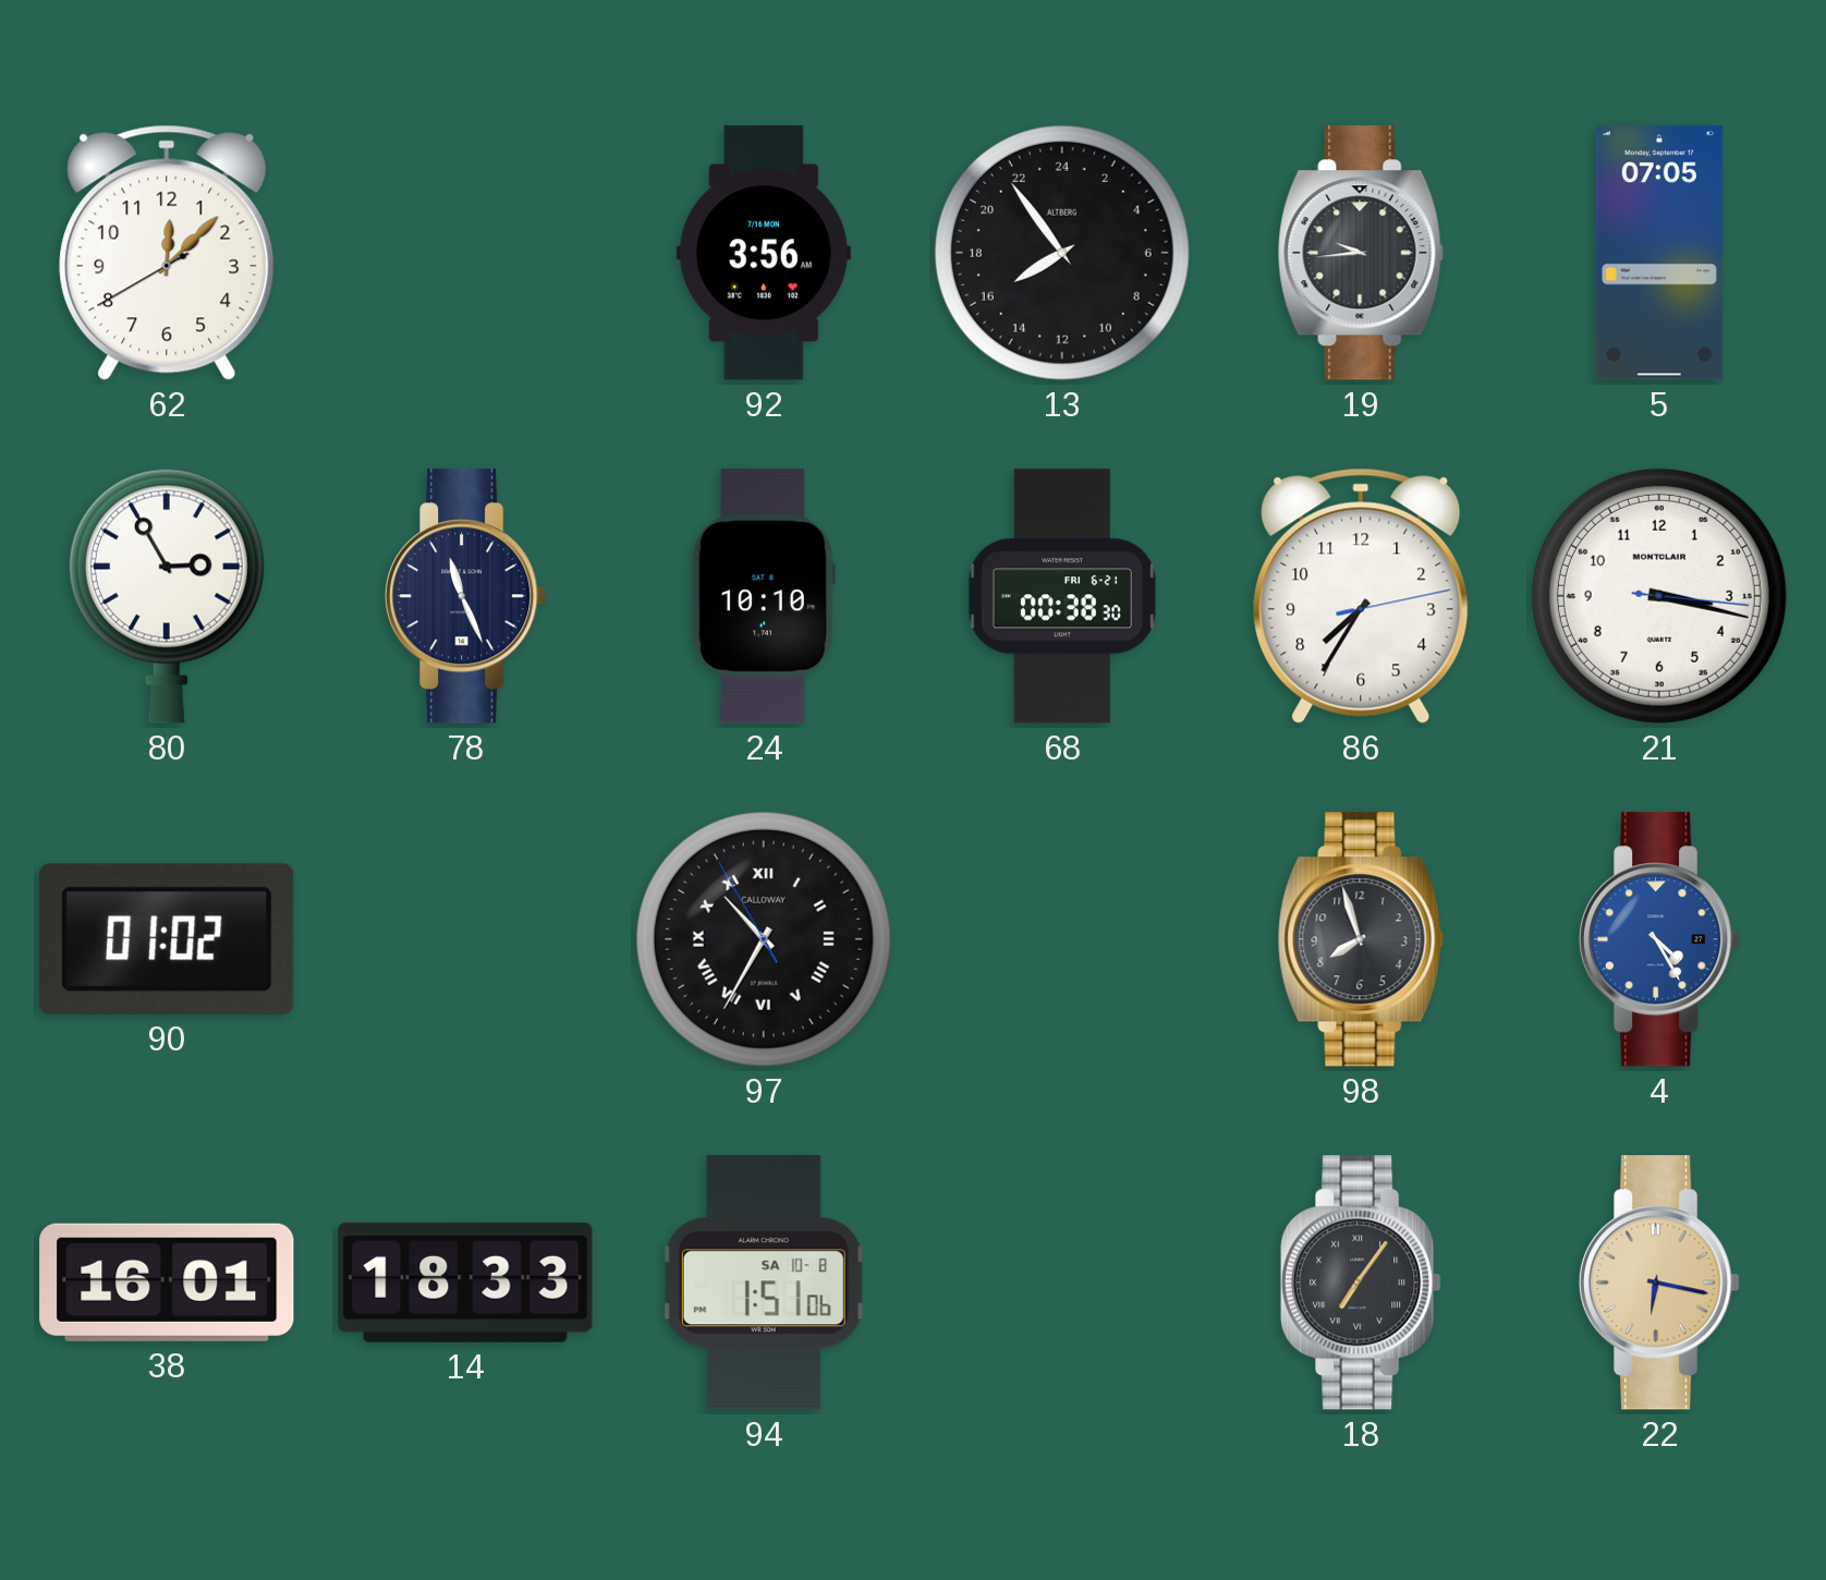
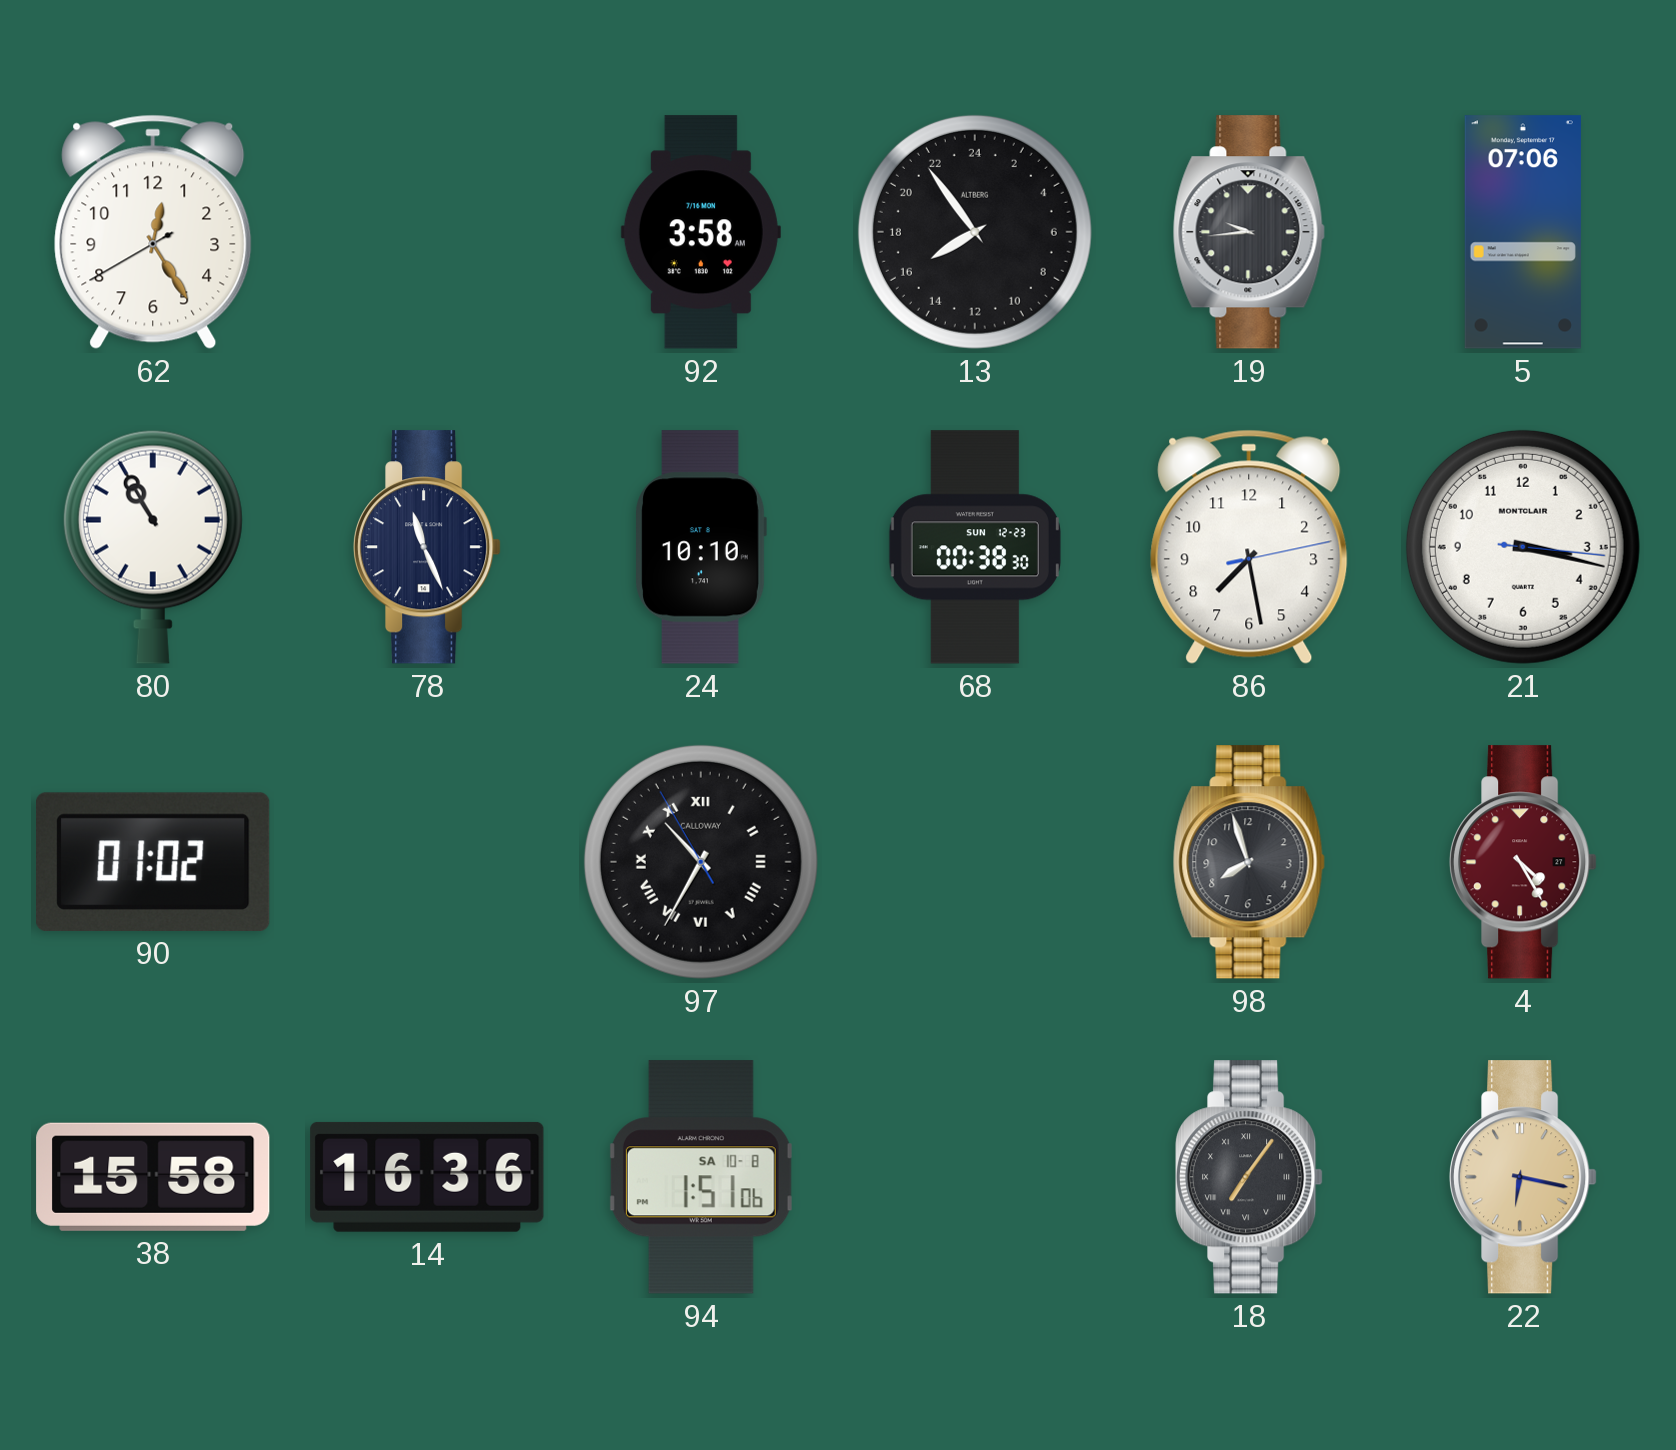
62: 12:07 -> 12:24
92: 3:56 -> 3:58
5: 07:05 -> 07:06
80: 2:55 -> 10:55
68 date: FRI 6-21 -> SUN 12-23
86: 7:35 -> 7:28
4 dial: blue -> burgundy
38: 16:01 -> 15:58
14: 18:33 -> 16:36
